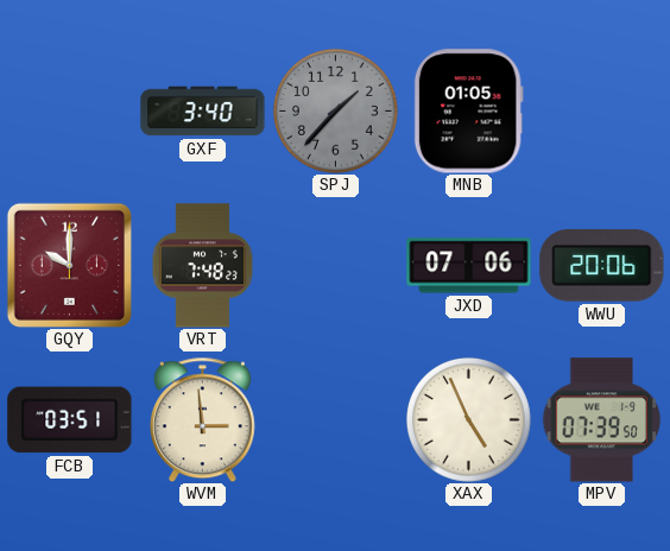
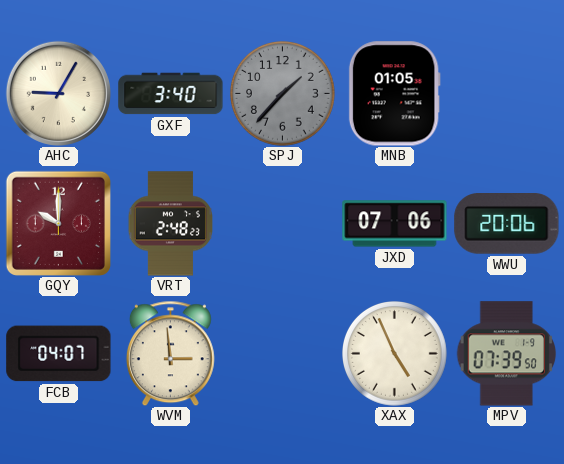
AHC: none -> 9:05
VRT: 7:48 -> 2:48
FCB: 03:51 -> 04:07
